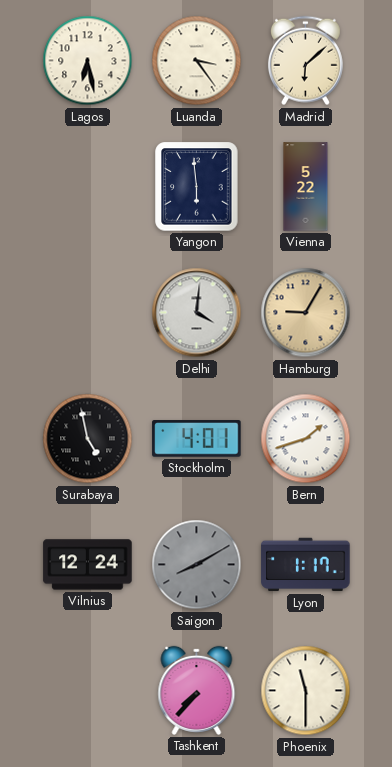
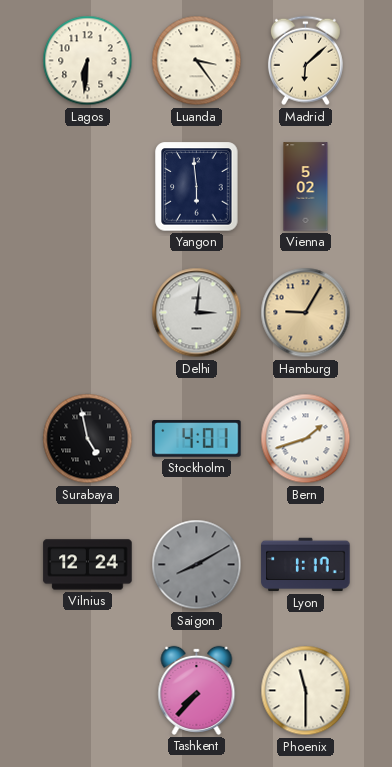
Lagos: 6:28 -> 6:31
Vienna: 5:22 -> 5:02
Delhi: 4:01 -> 3:01
